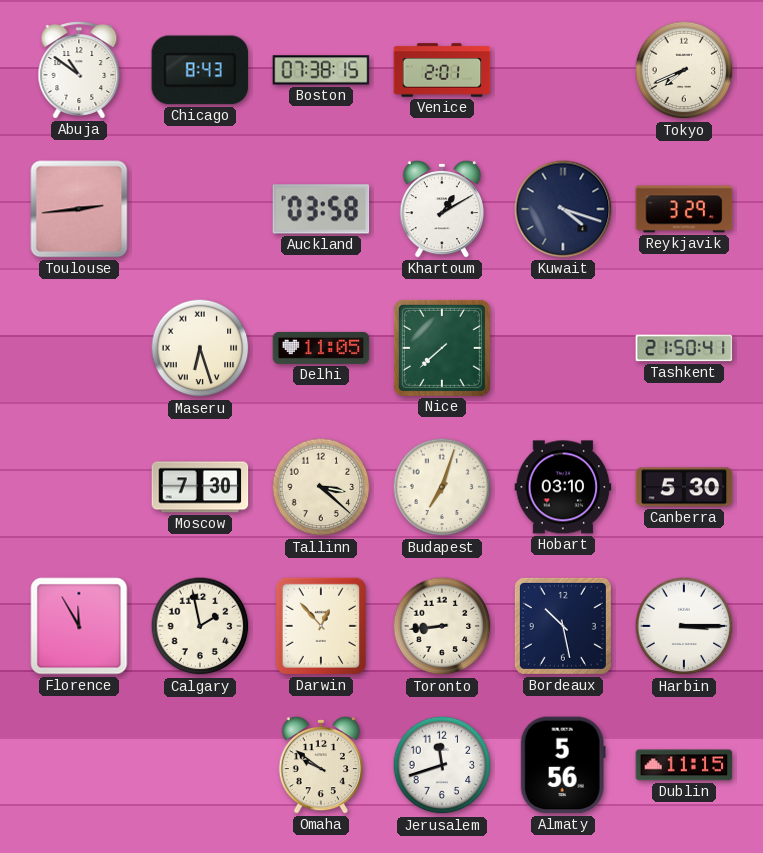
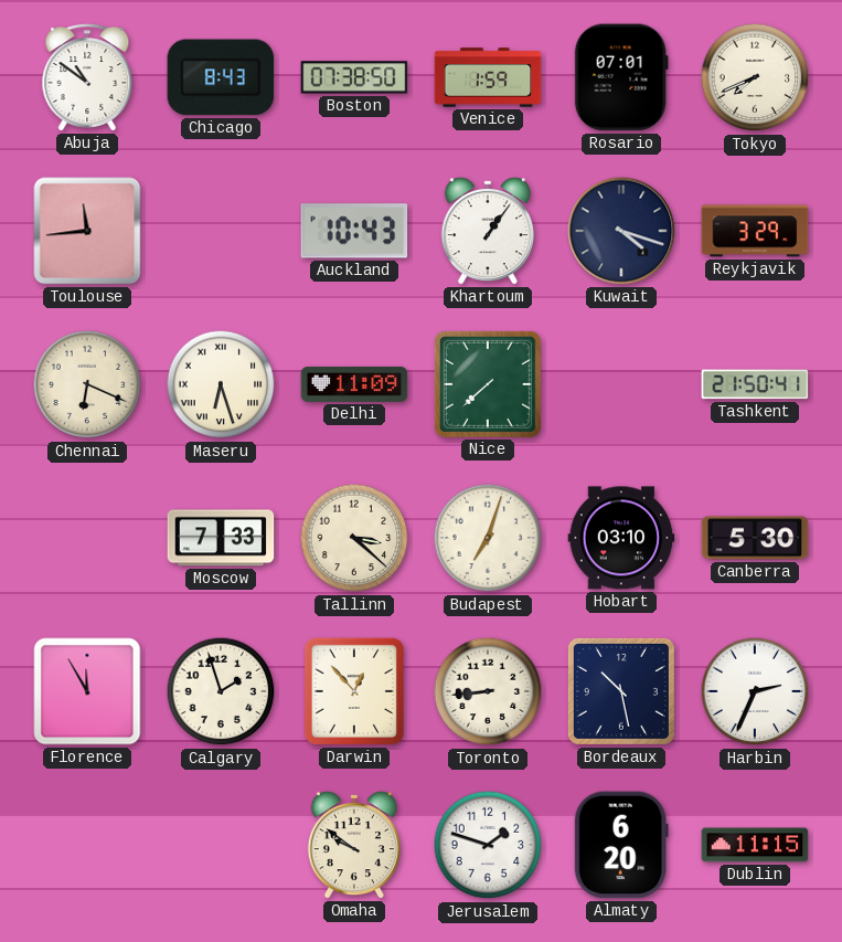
Boston: 07:38:15 -> 07:38:50
Venice: 2:01 -> 1:59
Rosario: none -> 07:01
Toulouse: 2:44 -> 11:44
Auckland: 03:58 -> 10:43
Khartoum: 1:10 -> 1:06
Chennai: none -> 6:19
Delhi: 11:05 -> 11:09
Moscow: 7:30 -> 7:33
Calgary: 1:58 -> 1:57
Harbin: 3:15 -> 2:34
Jerusalem: 11:42 -> 1:48
Almaty: 5:56 -> 6:20
